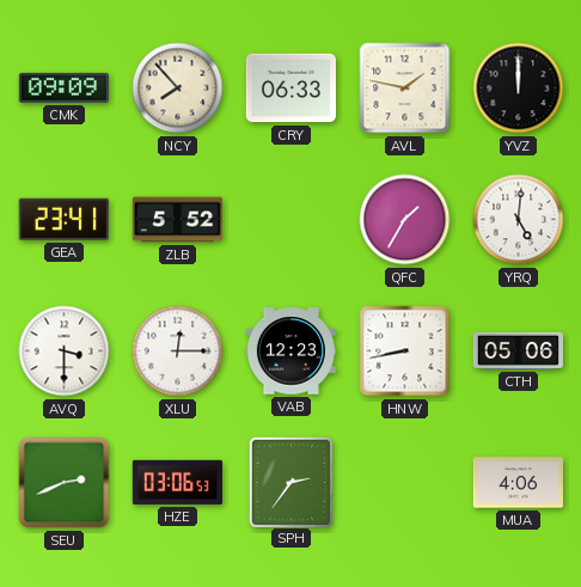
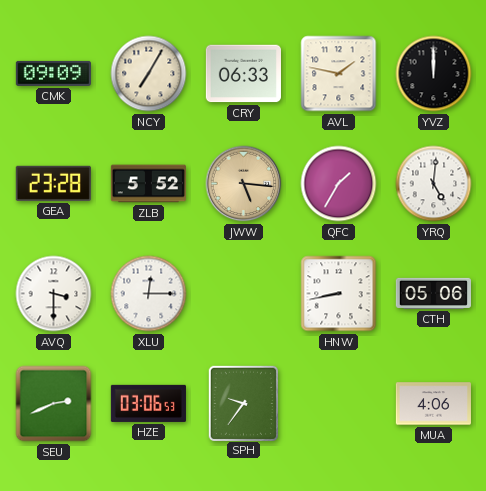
NCY: 7:53 -> 7:05
GEA: 23:41 -> 23:28
JWW: none -> 5:16
VAB: 12:23 -> none
SPH: 2:36 -> 9:36
